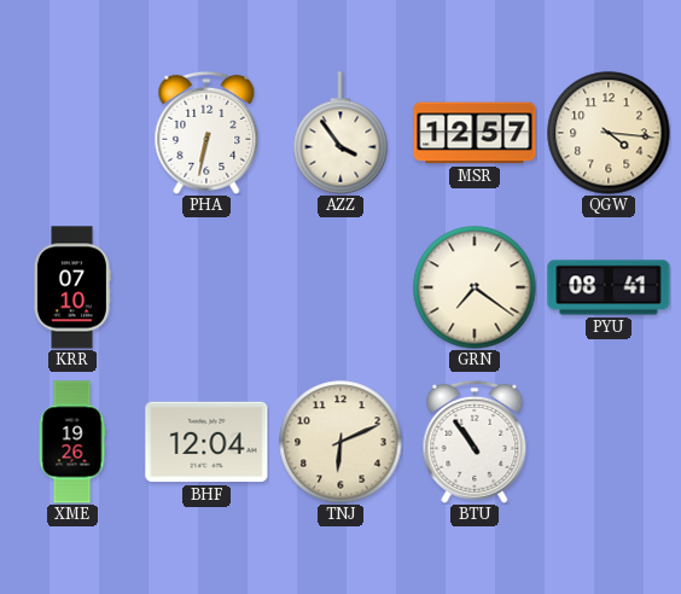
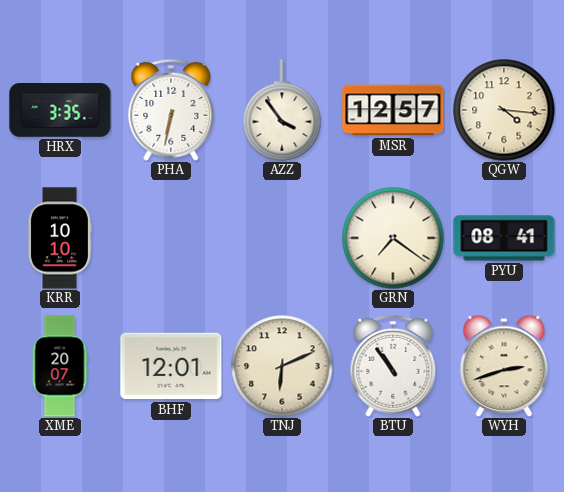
HRX: none -> 3:35
KRR: 07:10 -> 10:10
XME: 19:26 -> 20:07
BHF: 12:04 -> 12:01
WYH: none -> 2:42
